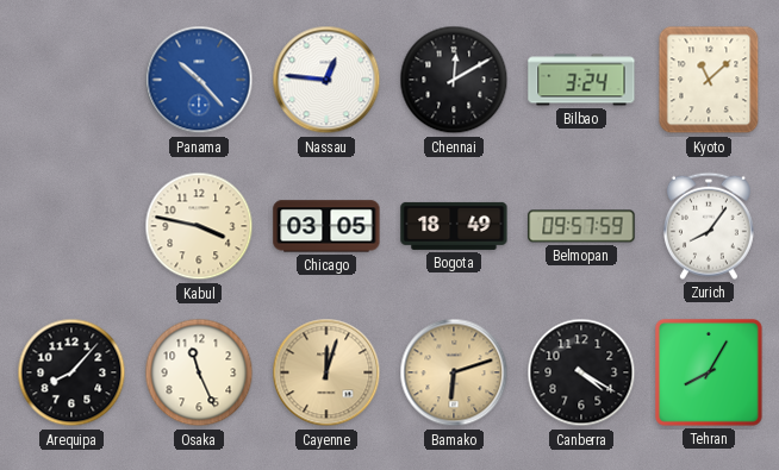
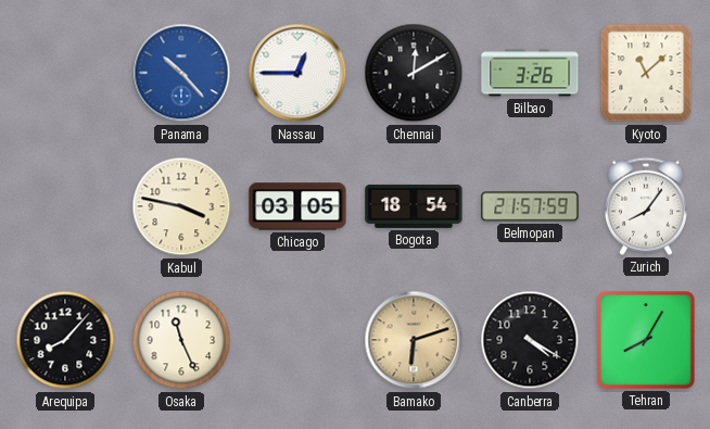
Nassau: 12:46 -> 12:45
Bilbao: 3:24 -> 3:26
Bogota: 18:49 -> 18:54
Belmopan: 09:57 -> 21:57
Cayenne: 12:03 -> none
